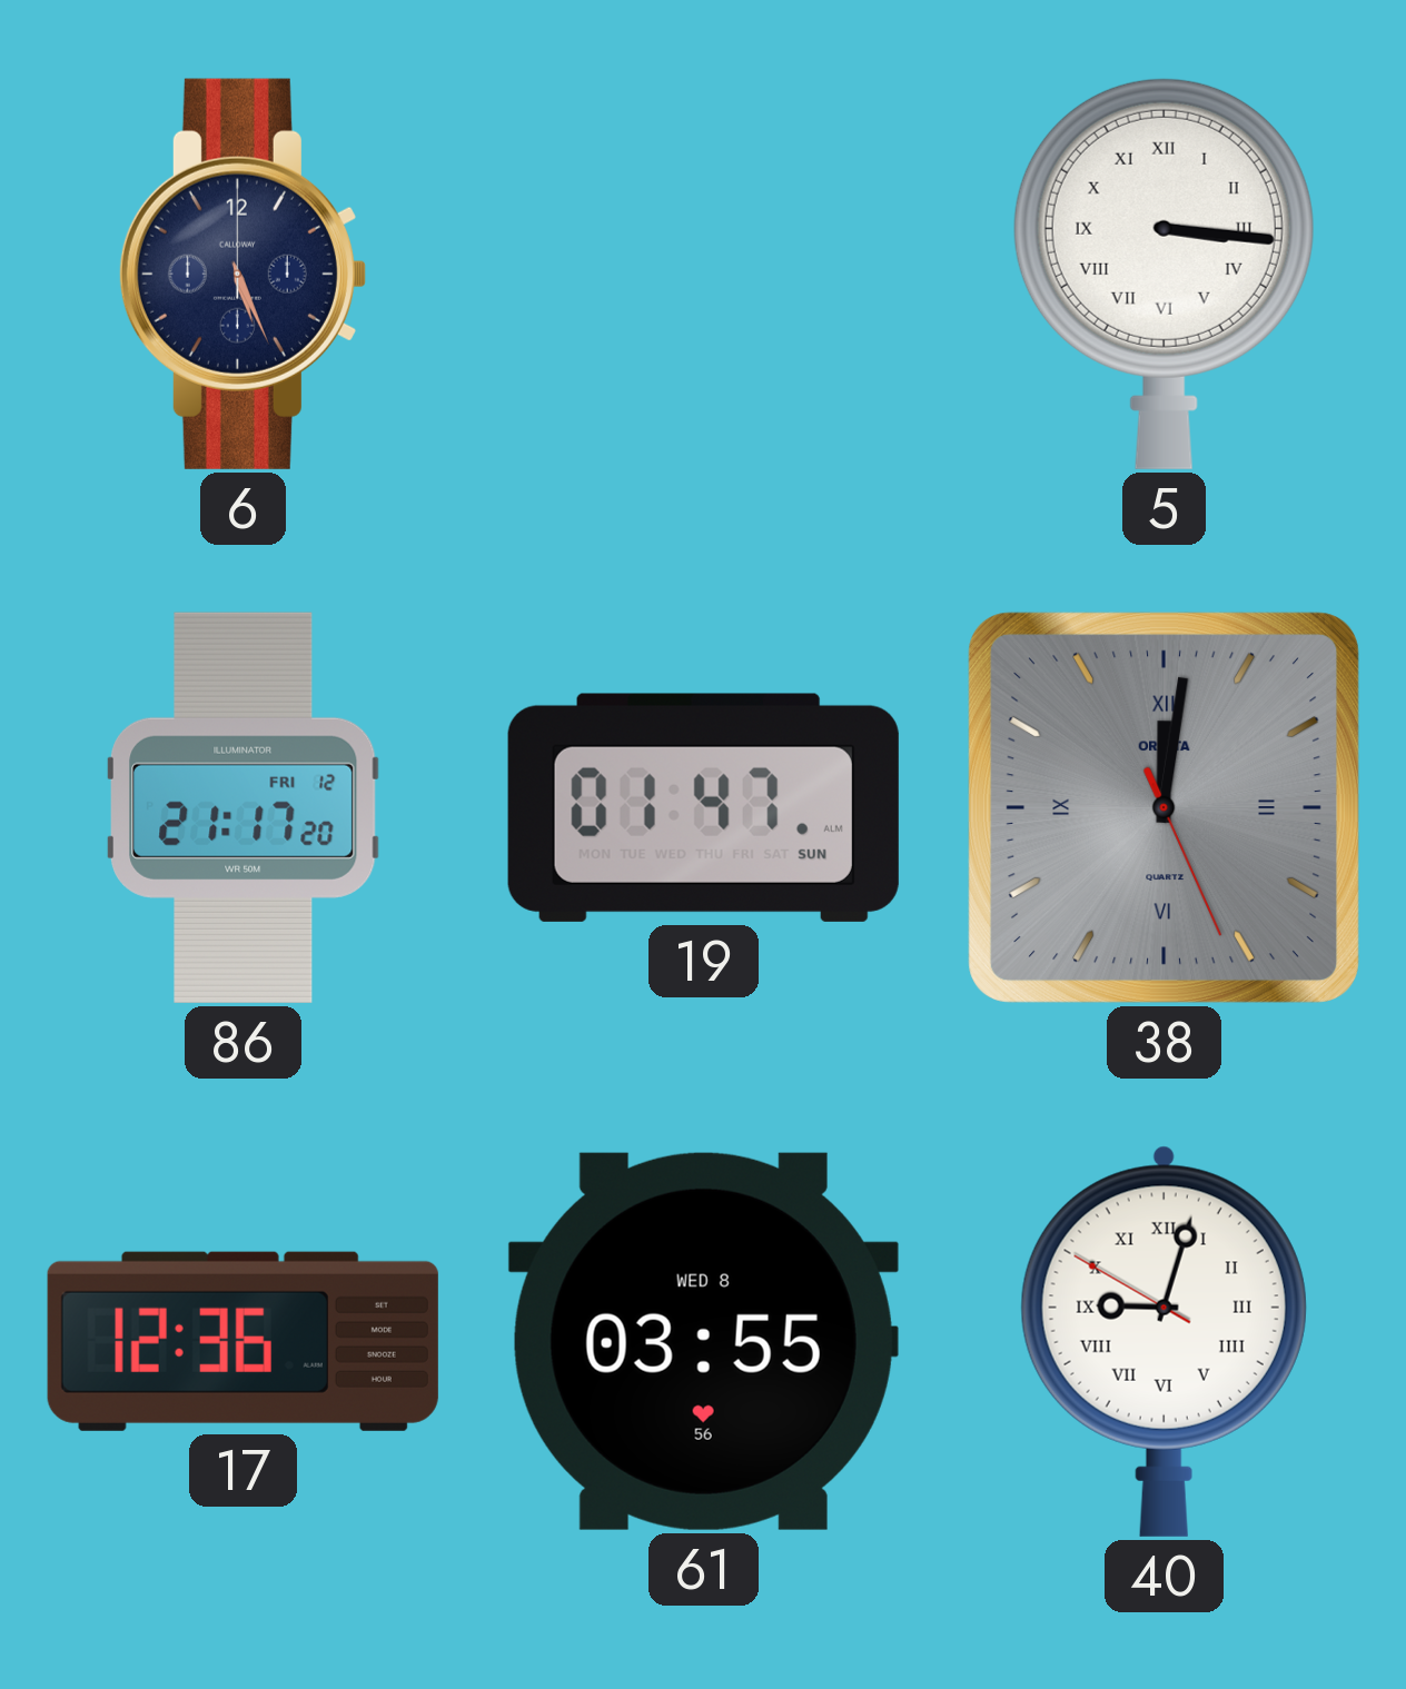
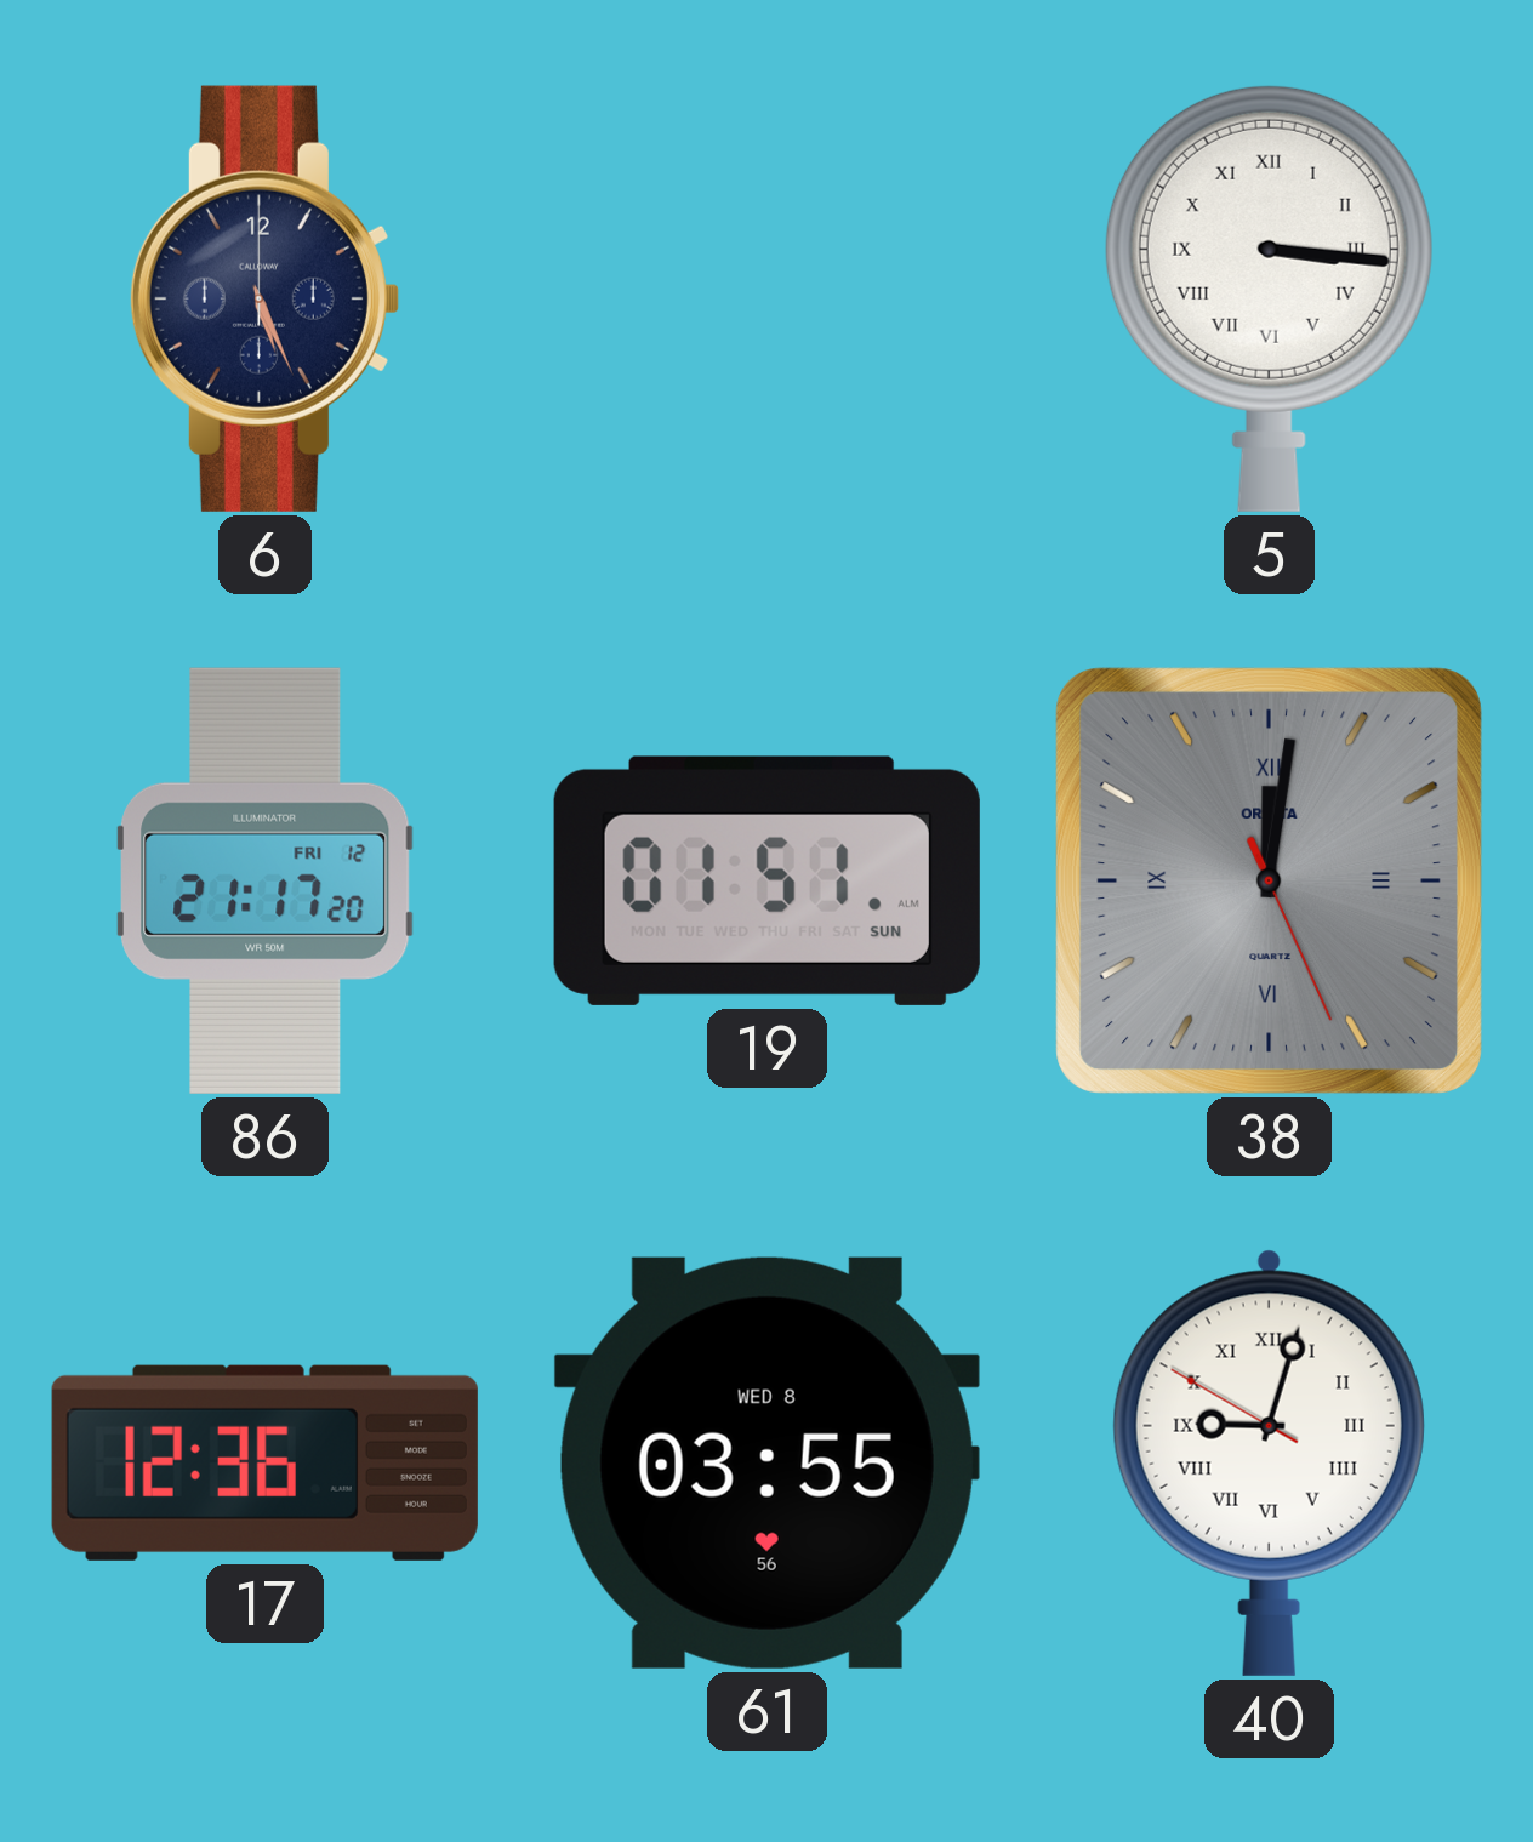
19: 01:47 -> 01:51
